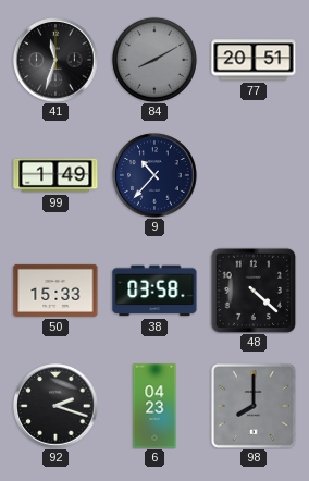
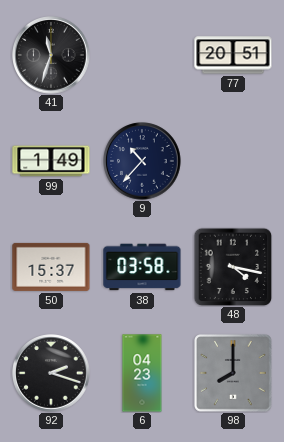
84: 8:10 -> none
50: 15:33 -> 15:37
48: 4:22 -> 4:17
